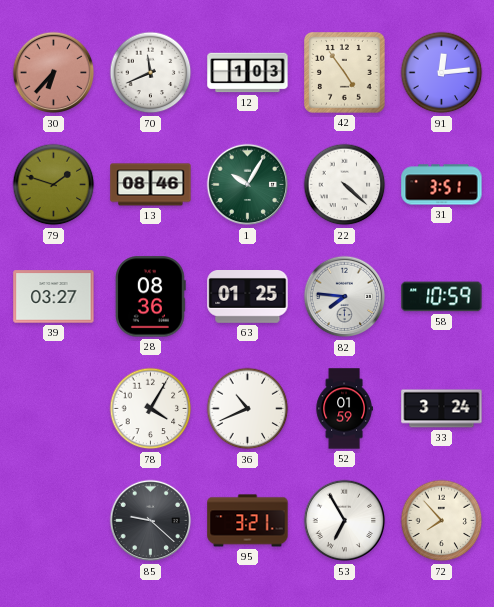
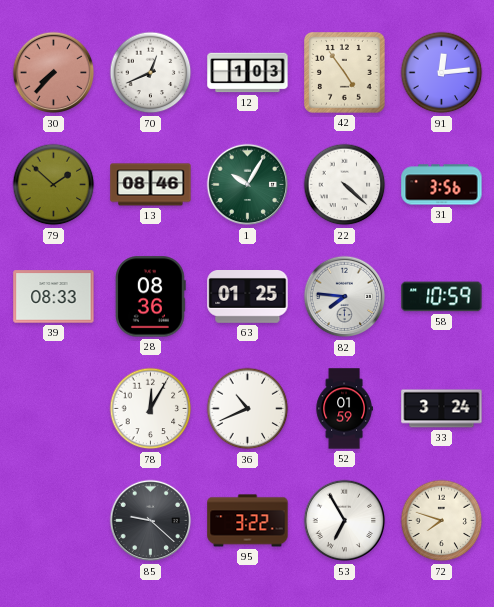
30: 6:37 -> 7:37
70: 11:41 -> 12:41
79: 1:48 -> 1:52
31: 3:51 -> 3:56
39: 03:27 -> 08:33
78: 4:05 -> 12:05
95: 3:21 -> 3:22
72: 7:53 -> 7:48
